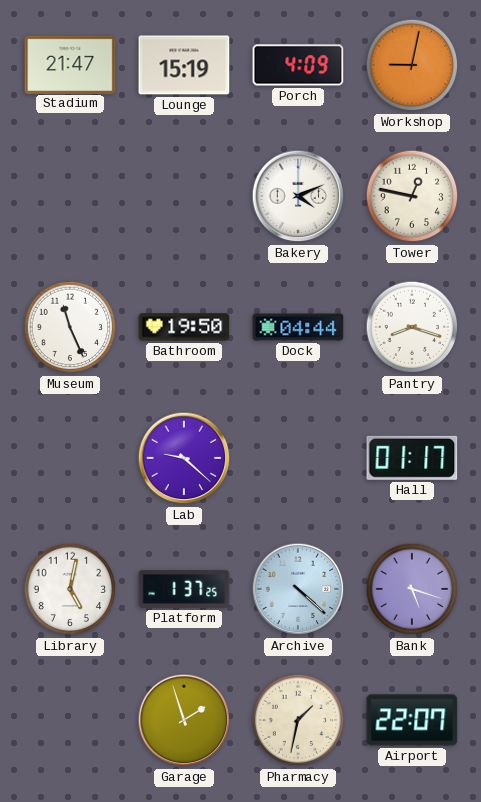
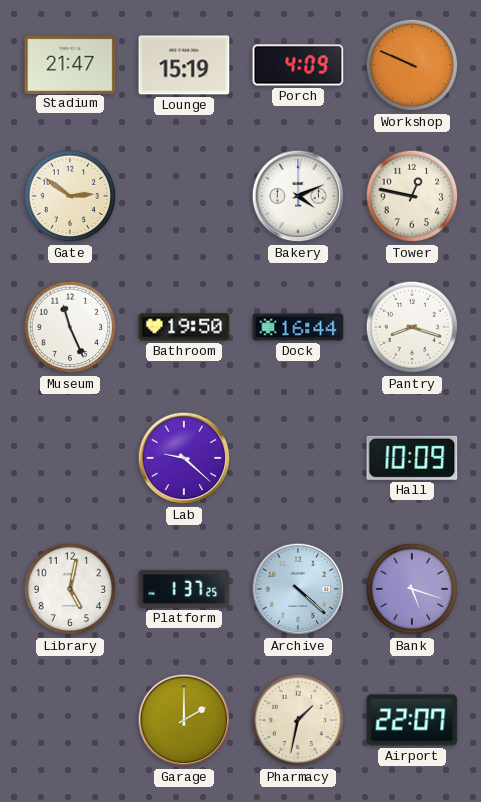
Workshop: 9:02 -> 9:49
Gate: none -> 2:51
Dock: 04:44 -> 16:44
Hall: 01:17 -> 10:09
Garage: 1:57 -> 2:00
